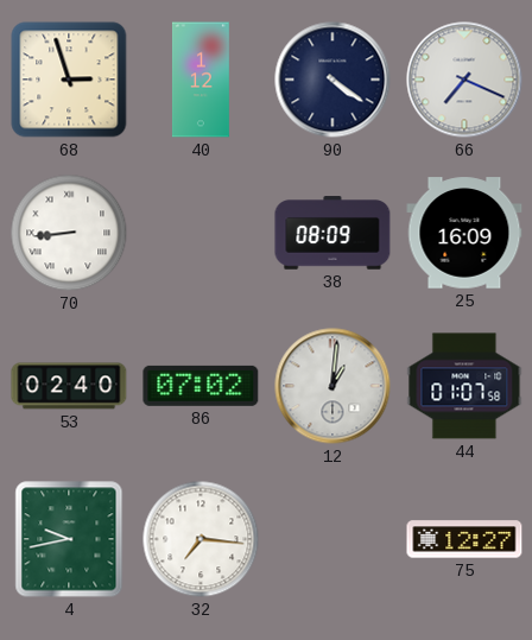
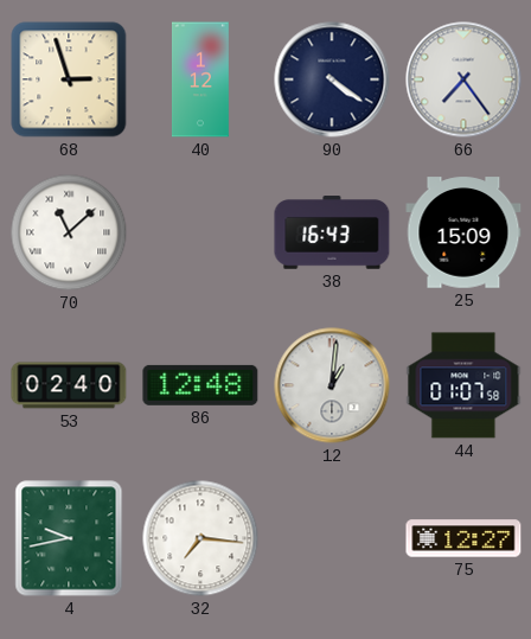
66: 7:19 -> 7:24
70: 8:44 -> 11:08
38: 08:09 -> 16:43
25: 16:09 -> 15:09
86: 07:02 -> 12:48
